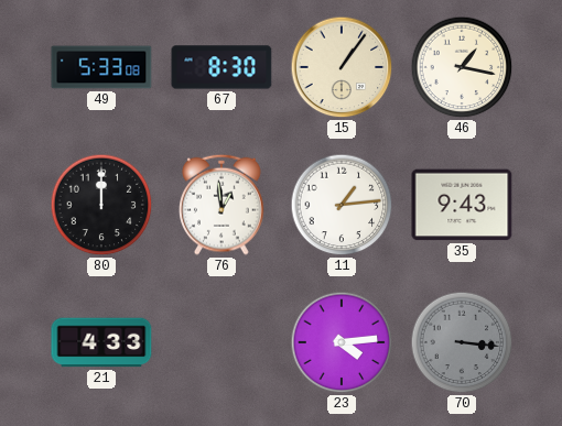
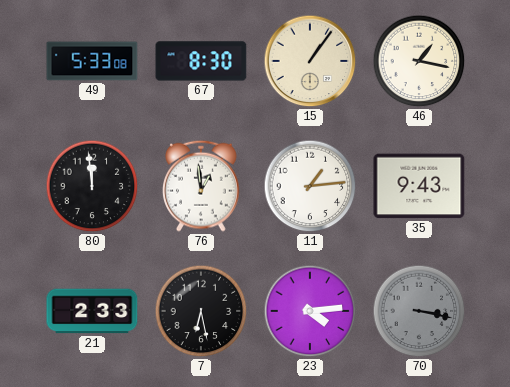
80: 12:00 -> 11:59
21: 4:33 -> 2:33
7: none -> 6:28
70: 3:16 -> 3:17
